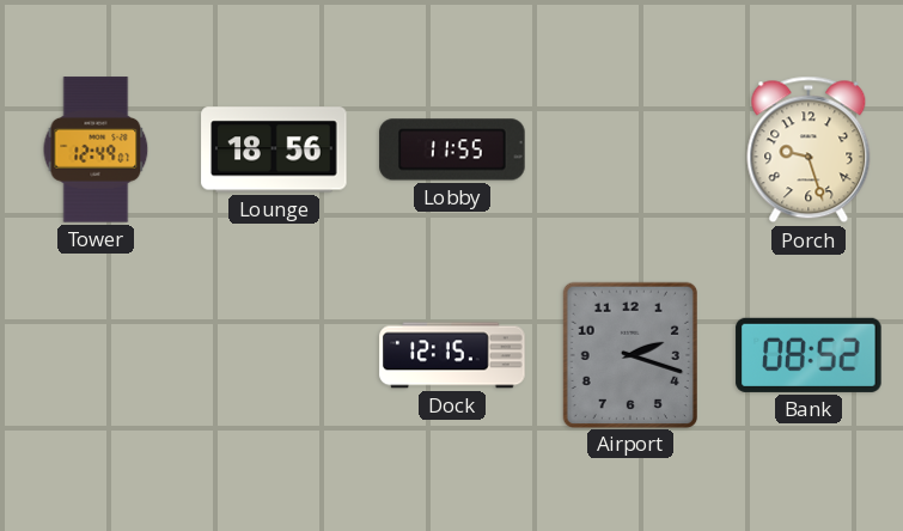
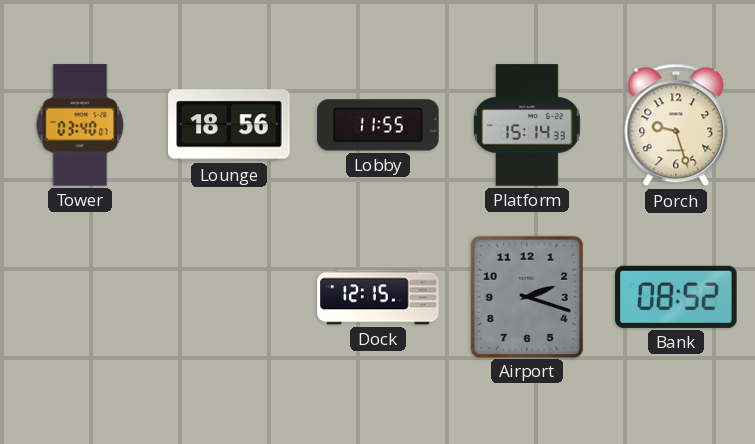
Tower: 12:49 -> 03:40
Platform: none -> 15:14
